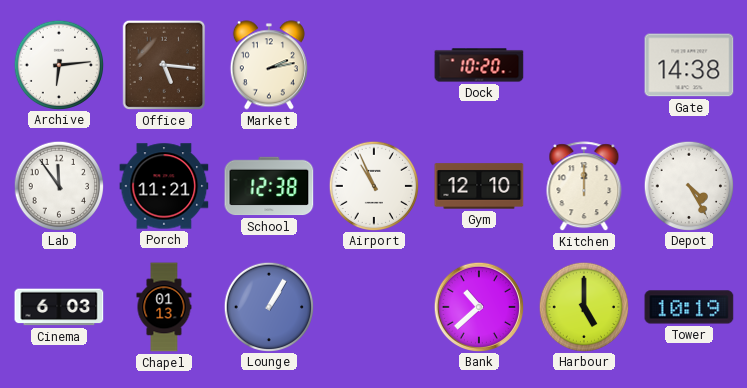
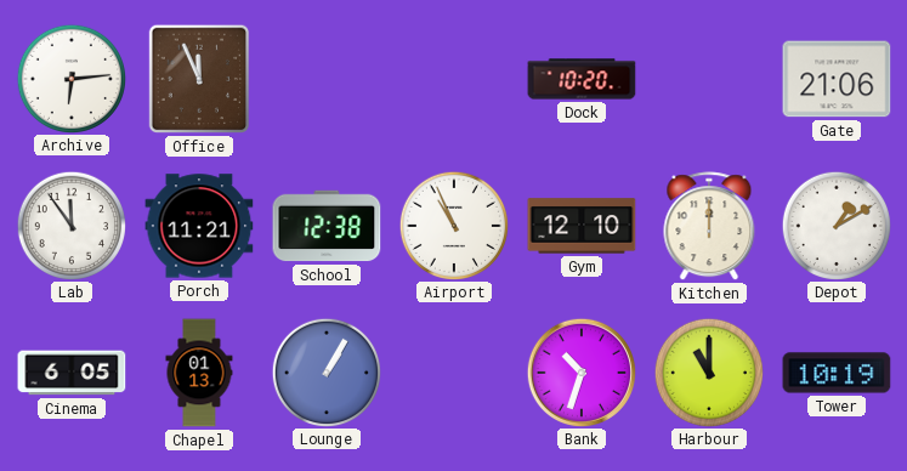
Office: 5:16 -> 11:56
Market: 2:13 -> none
Gate: 14:38 -> 21:06
Depot: 4:25 -> 1:10
Cinema: 6:03 -> 6:05
Bank: 10:38 -> 10:33
Harbour: 5:00 -> 11:00
